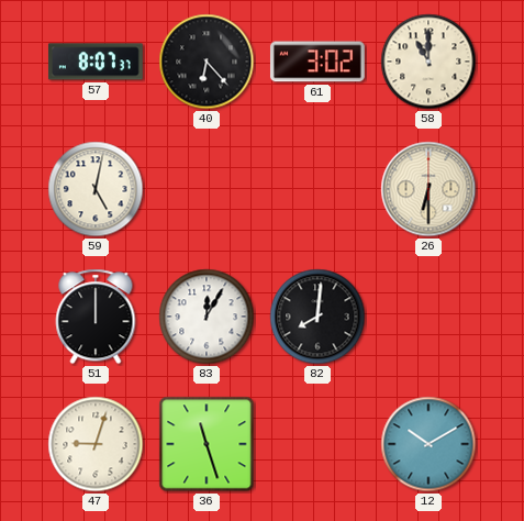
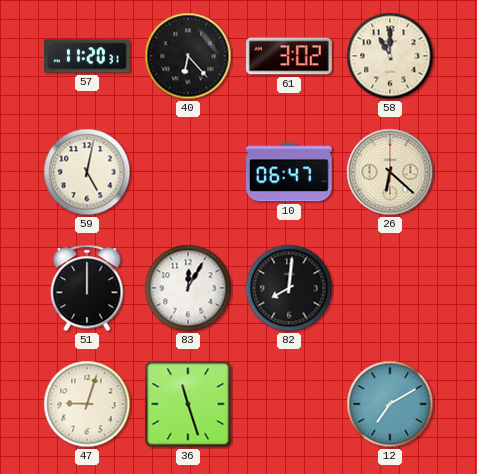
57: 8:07 -> 11:20
10: none -> 06:47
26: 6:30 -> 6:22
12: 10:10 -> 7:10
